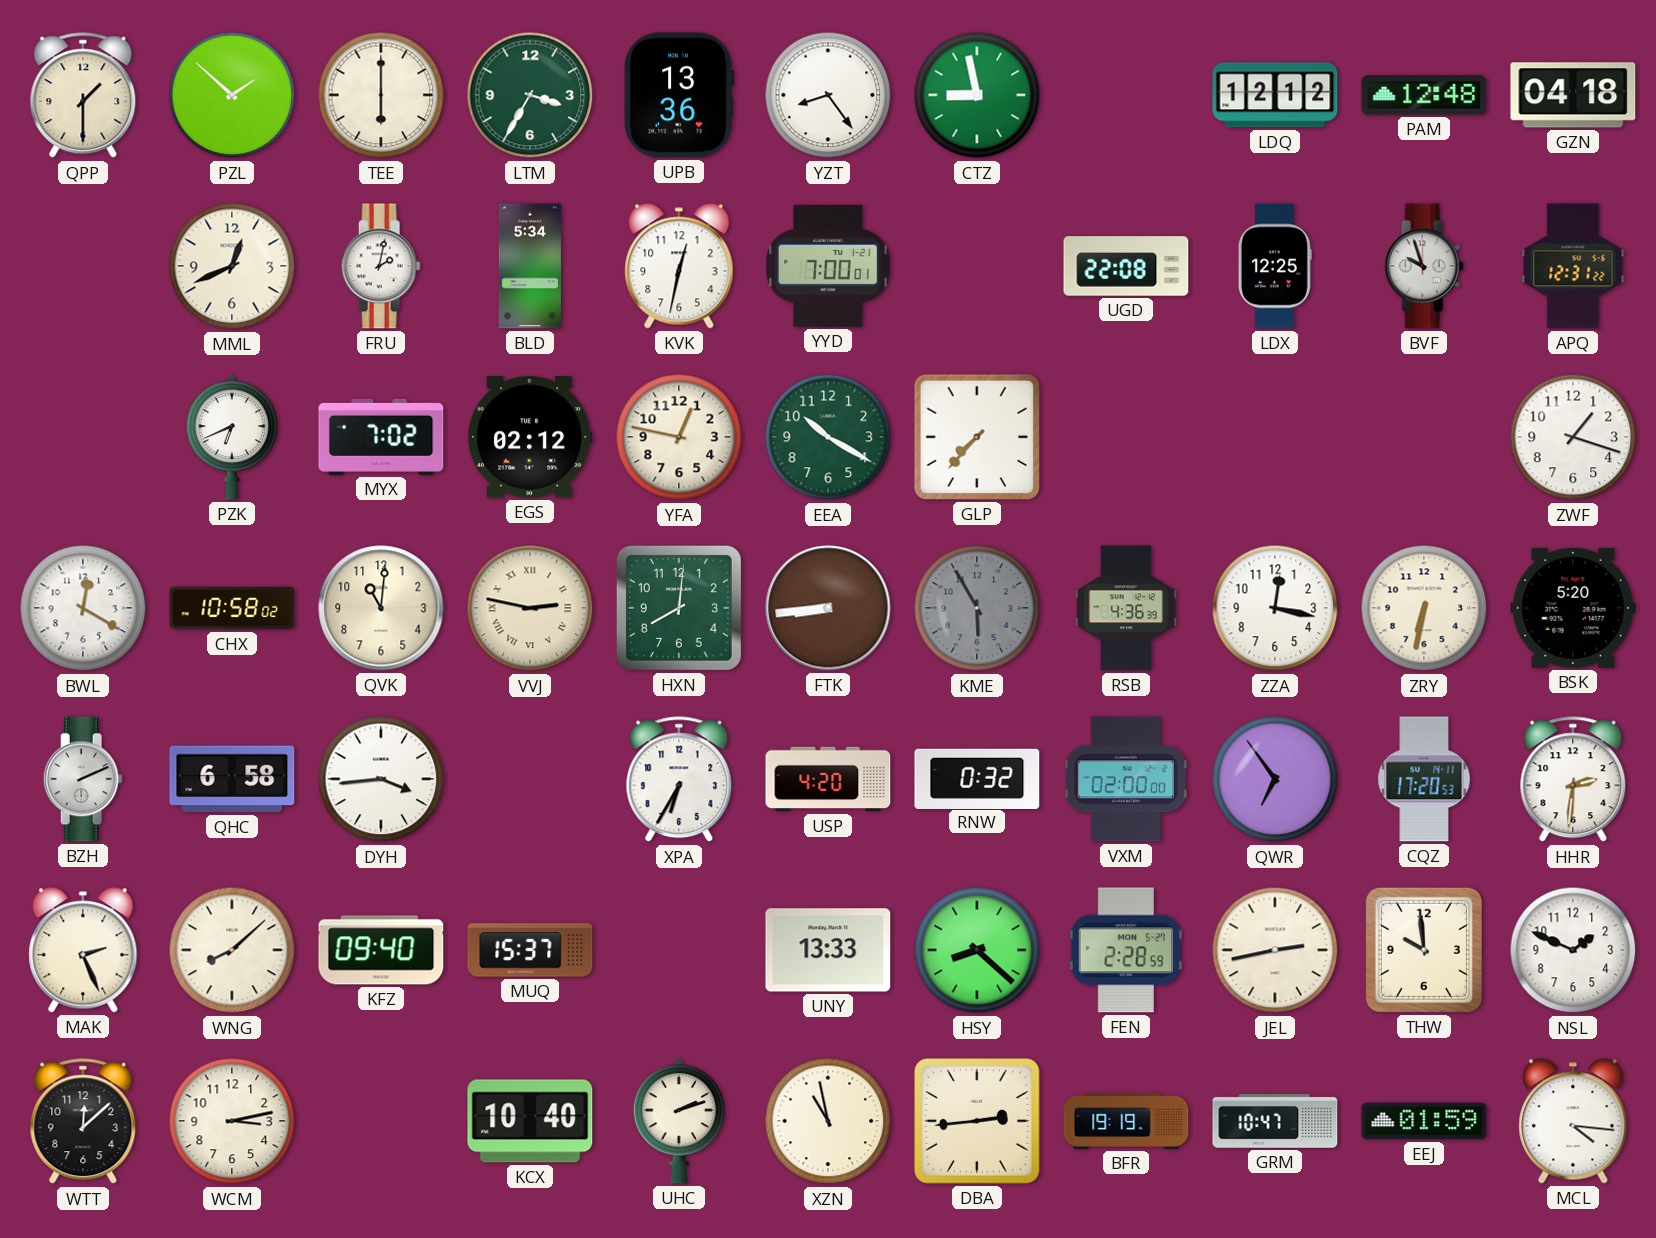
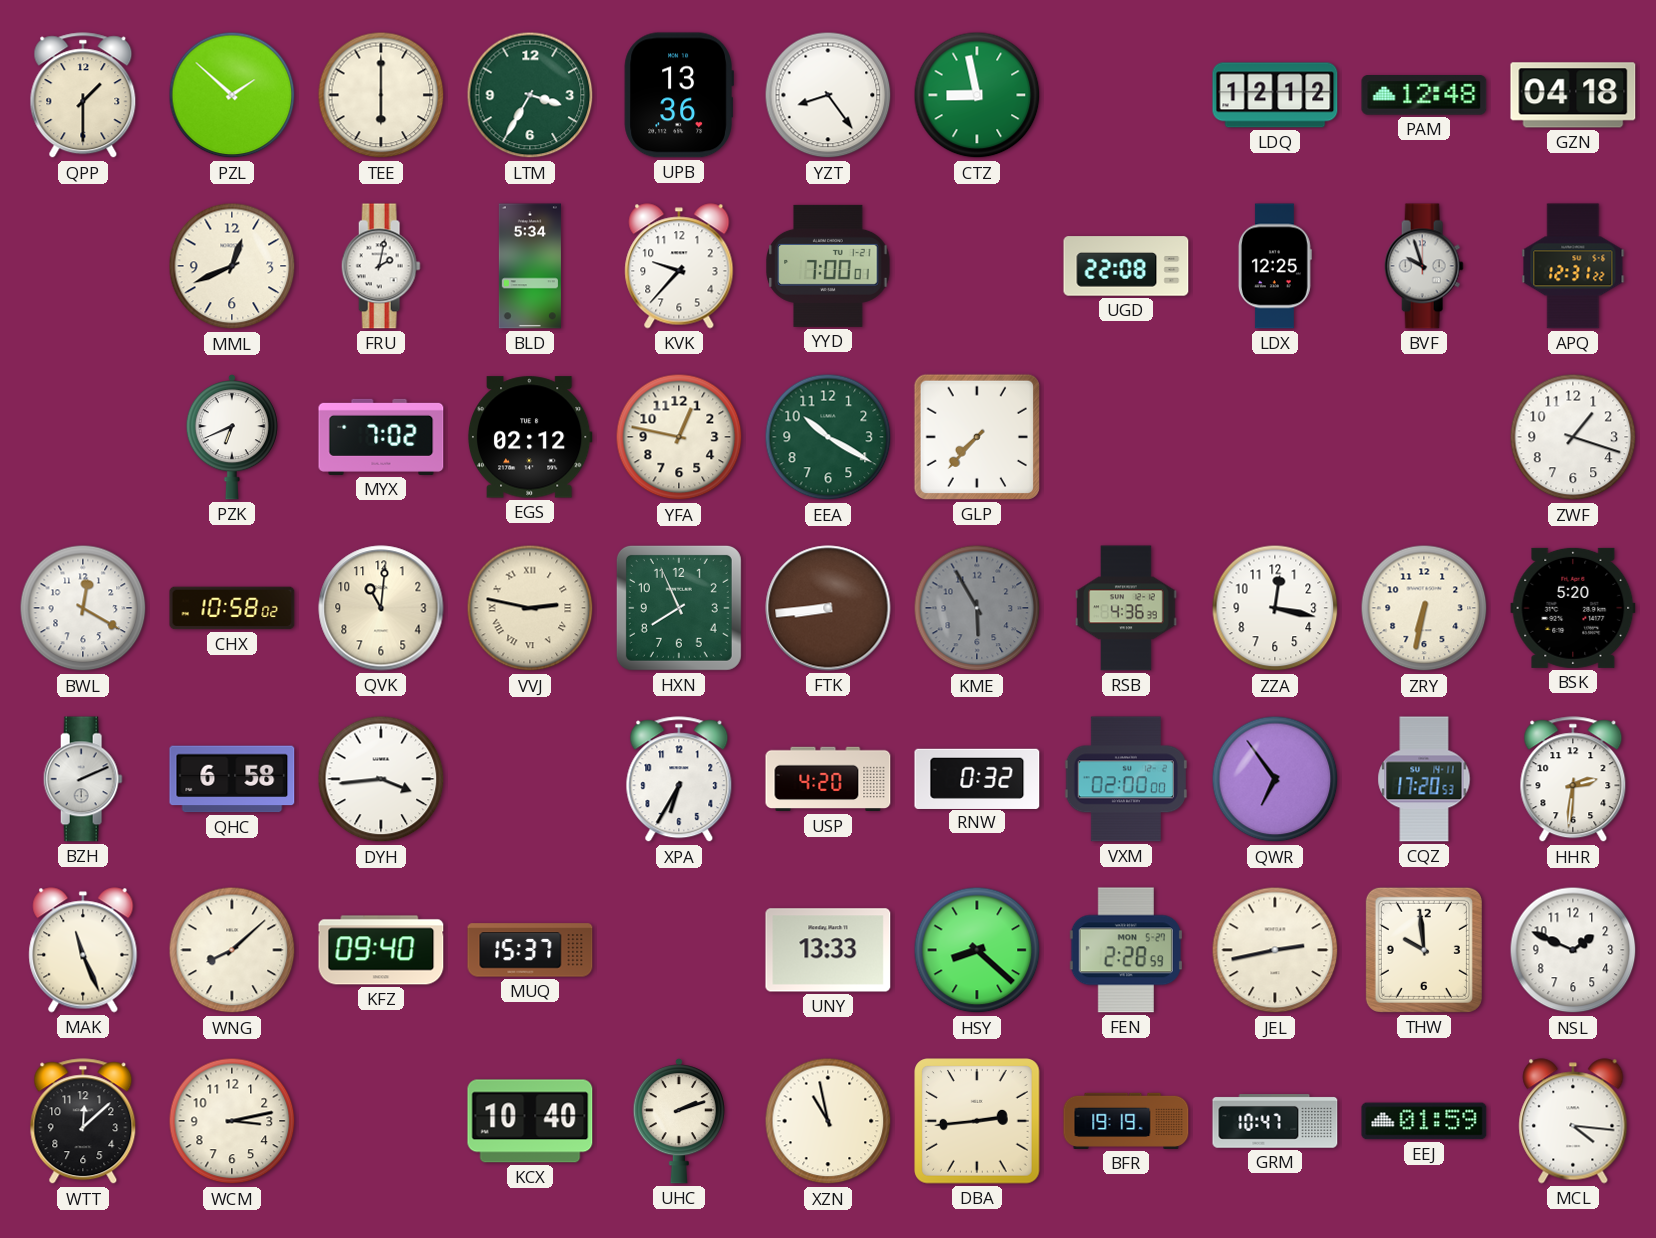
KVK: 12:32 -> 9:37
HXN: 8:01 -> 7:56
MAK: 2:26 -> 11:26
